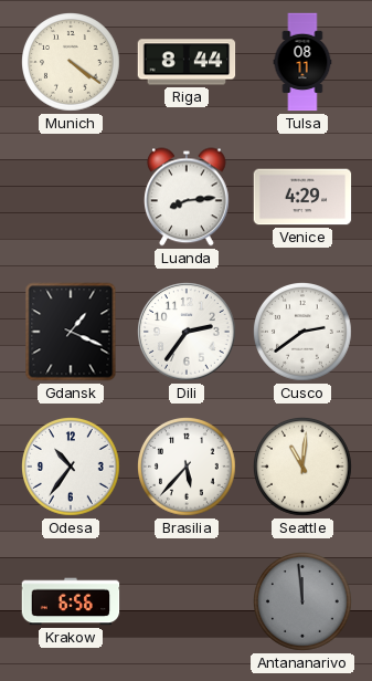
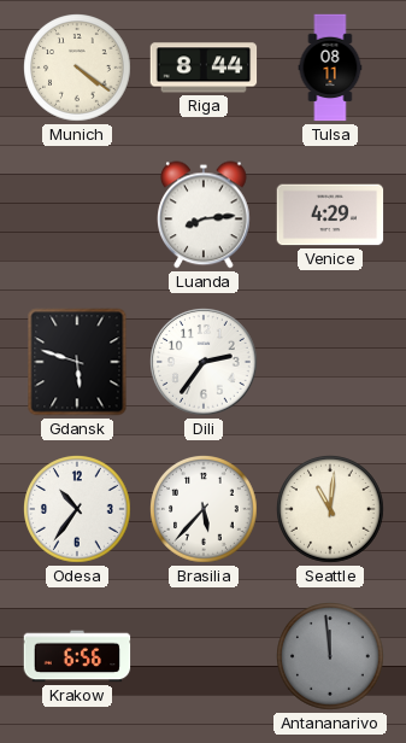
Gdansk: 1:19 -> 5:48
Cusco: 2:39 -> none
